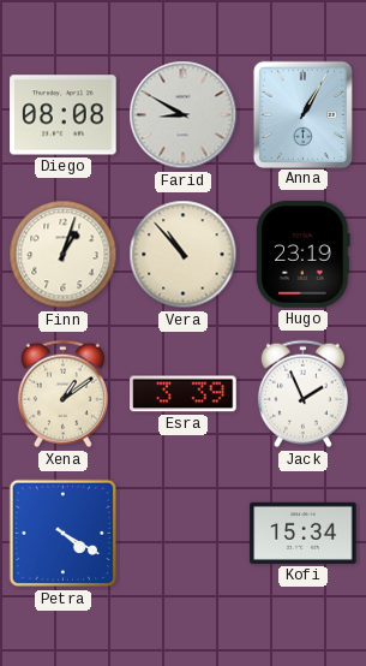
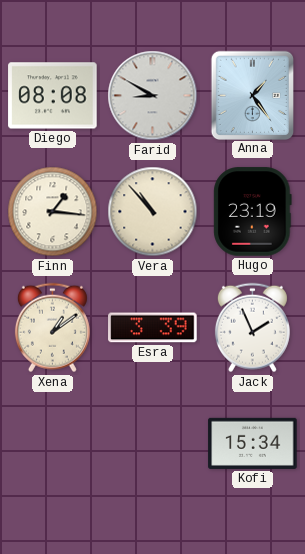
Anna: 1:05 -> 1:24
Finn: 1:03 -> 1:16
Petra: 4:20 -> none
